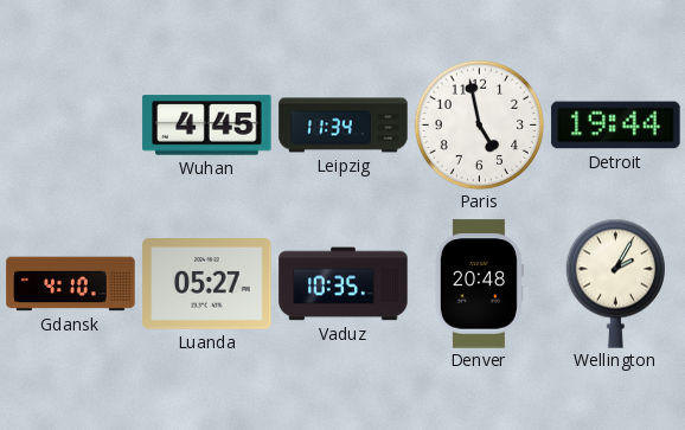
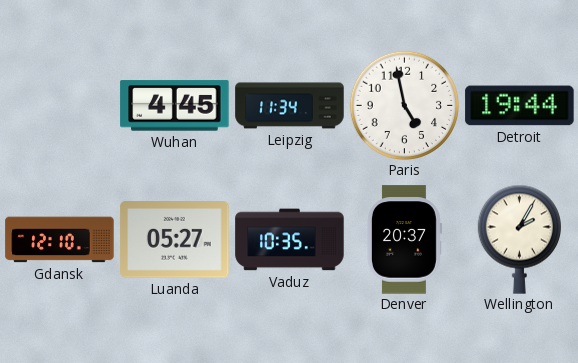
Gdansk: 4:10 -> 12:10
Denver: 20:48 -> 20:37
